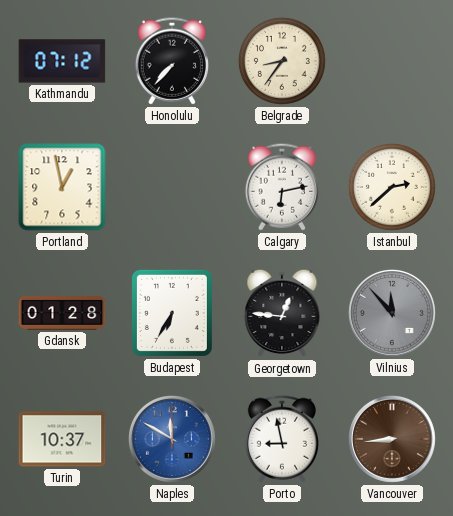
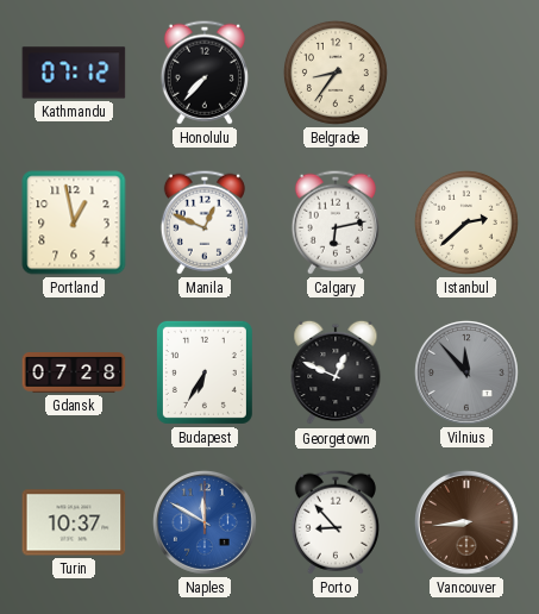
Manila: none -> 12:49
Gdansk: 01:28 -> 07:28
Georgetown: 12:46 -> 12:49
Porto: 8:58 -> 8:53
